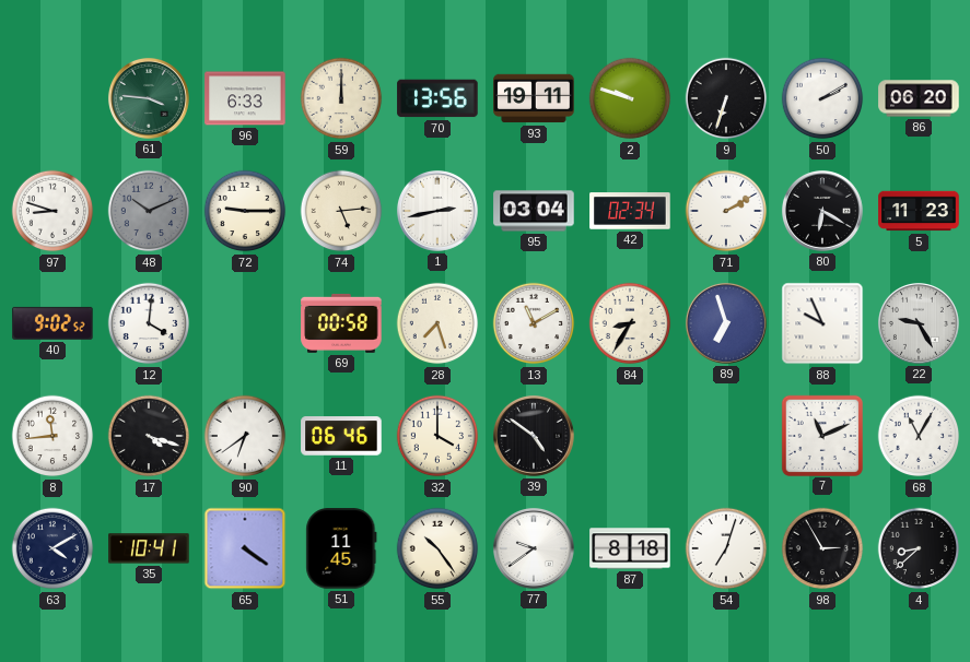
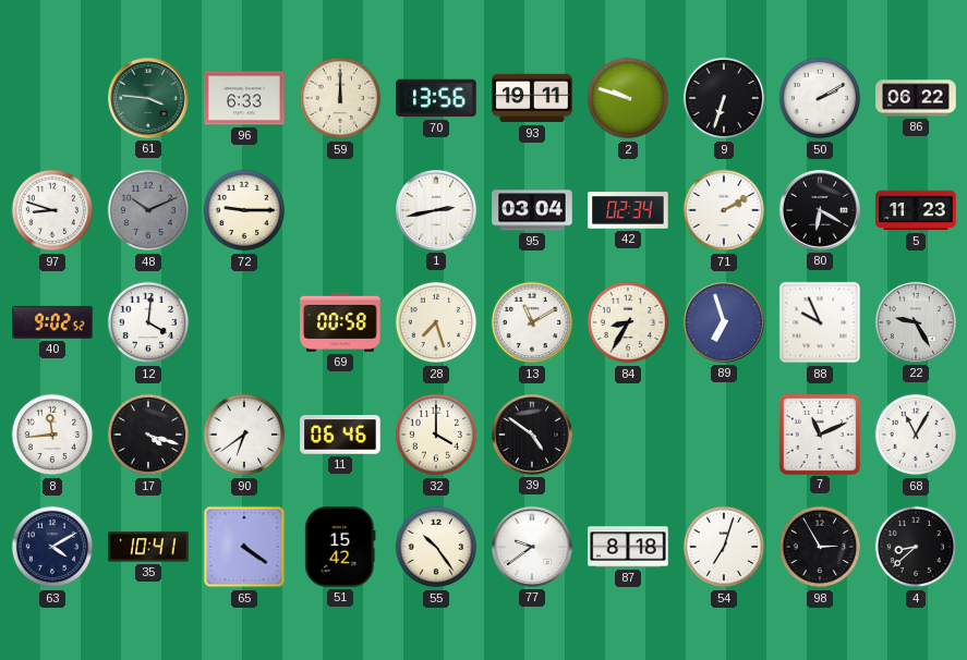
86: 06:20 -> 06:22
74: 5:14 -> none
51: 11:45 -> 15:42
